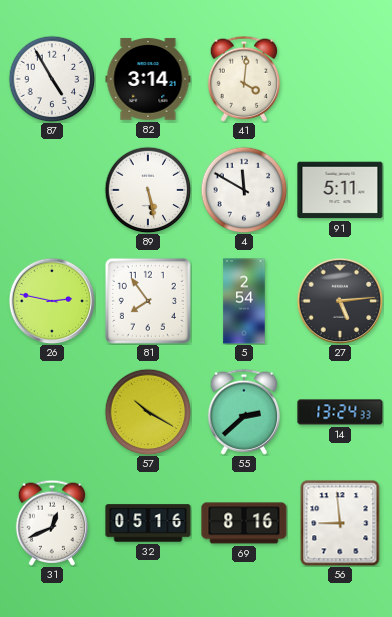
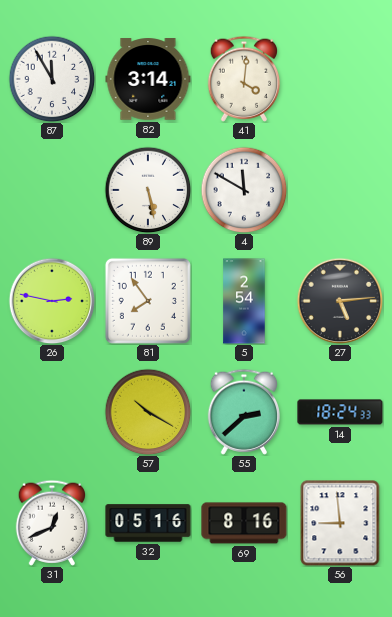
87: 4:55 -> 11:55
91: 5:11 -> none
14: 13:24 -> 18:24
